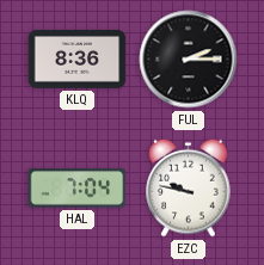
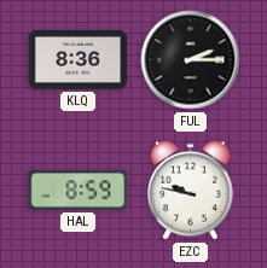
HAL: 7:04 -> 8:59
